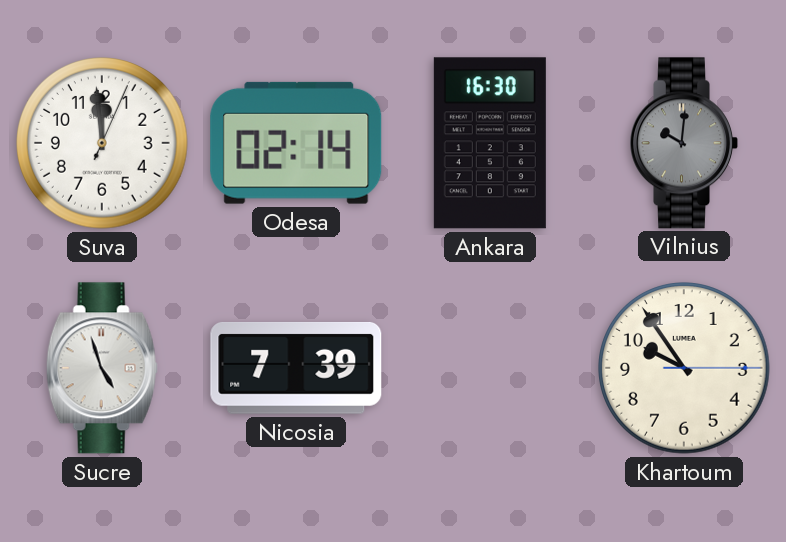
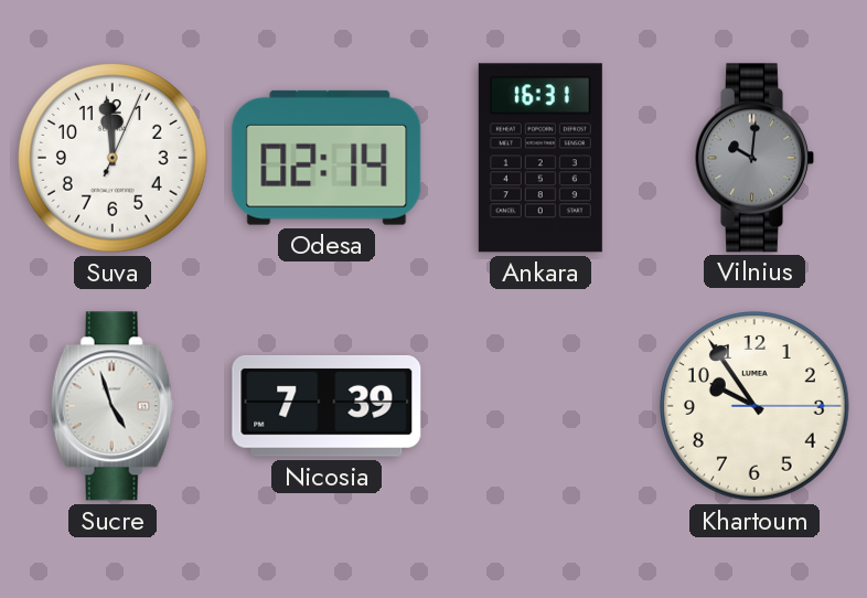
Ankara: 16:30 -> 16:31
